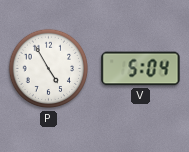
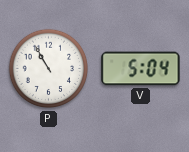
P: 4:55 -> 10:55
